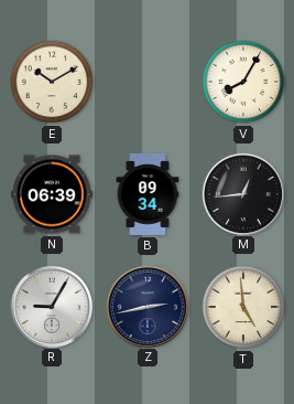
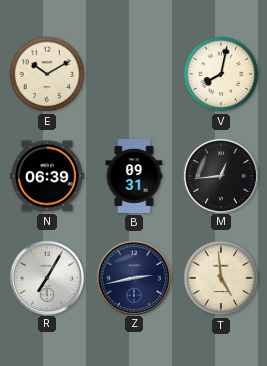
V: 8:05 -> 8:02
B: 09:34 -> 09:31
R: 9:05 -> 7:05
